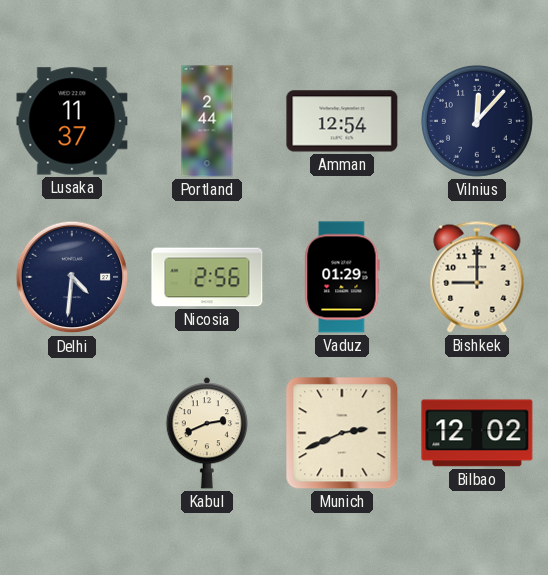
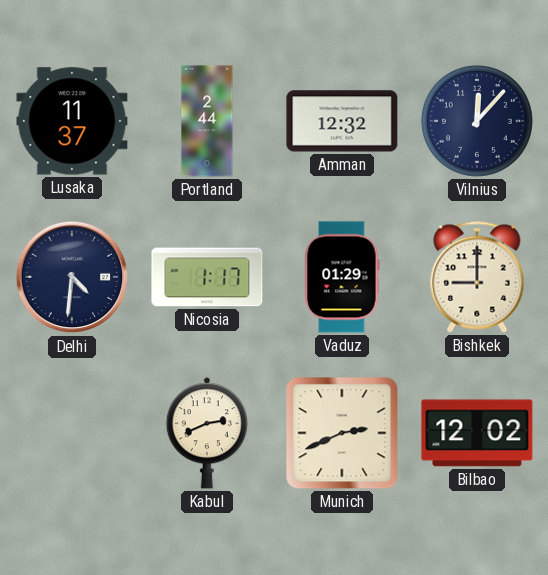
Amman: 12:54 -> 12:32
Nicosia: 2:56 -> 1:17
